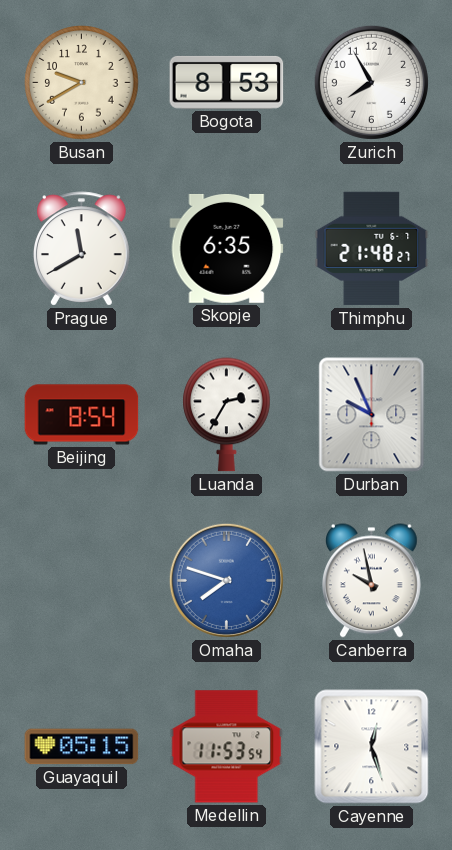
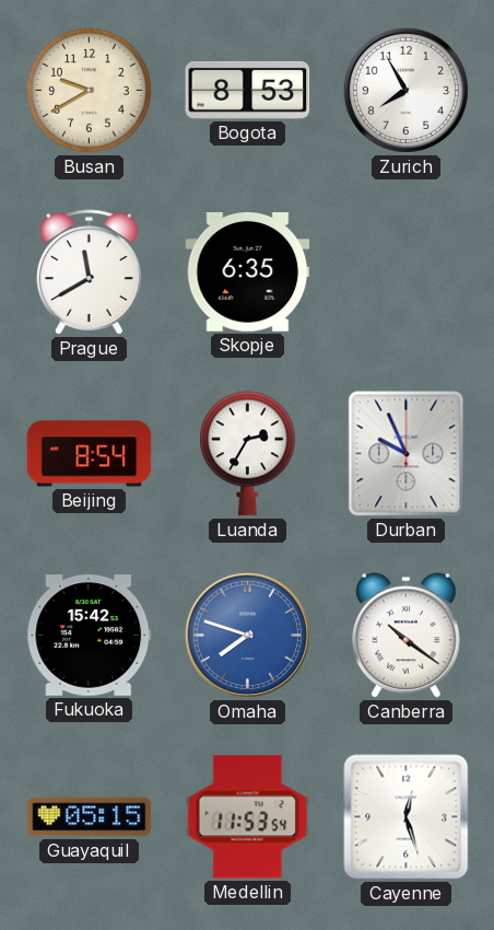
Thimphu: 21:48 -> none
Fukuoka: none -> 15:42
Canberra: 9:58 -> 10:21
